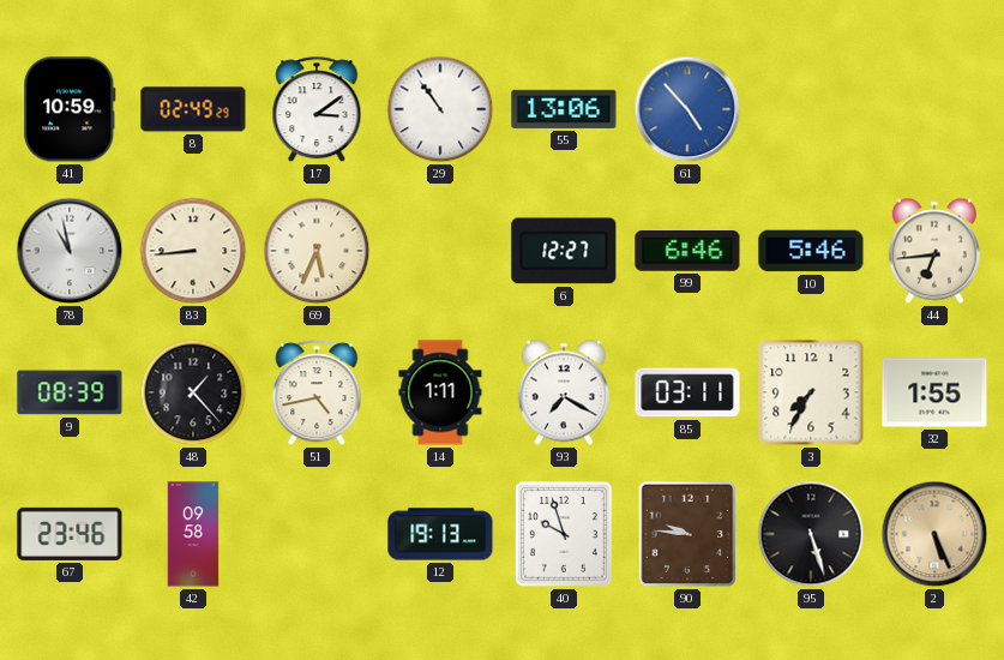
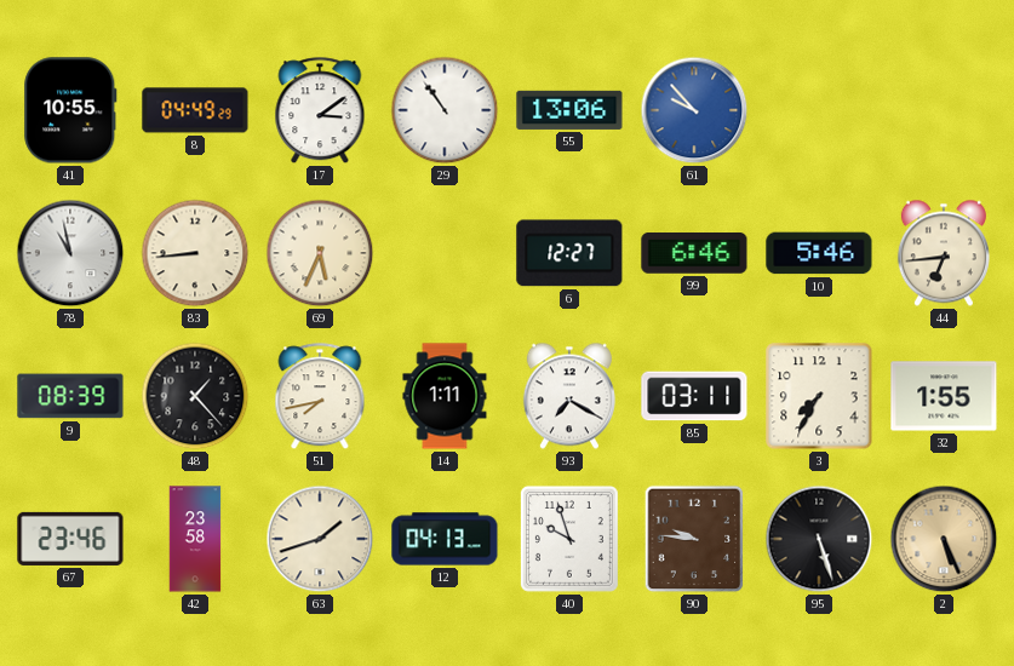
41: 10:59 -> 10:55
8: 02:49 -> 04:49
61: 4:53 -> 9:53
51: 4:43 -> 7:43
42: 09:58 -> 23:58
63: none -> 1:42
12: 19:13 -> 04:13
